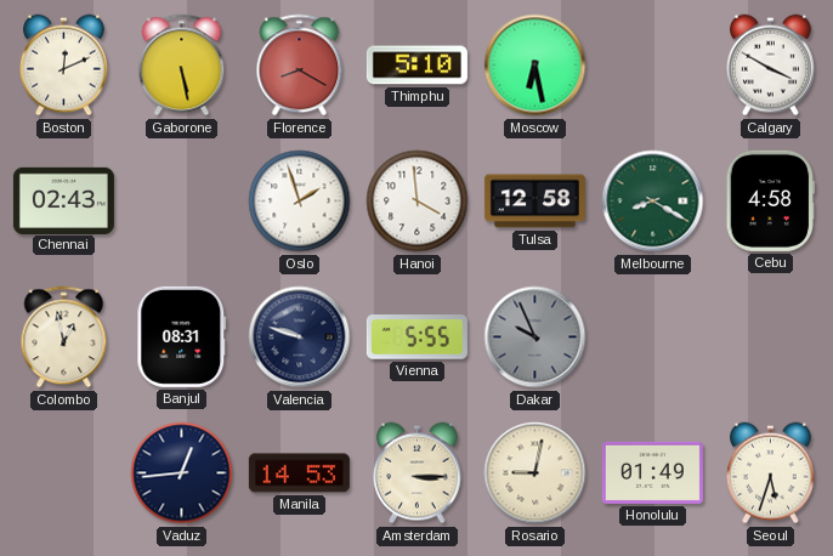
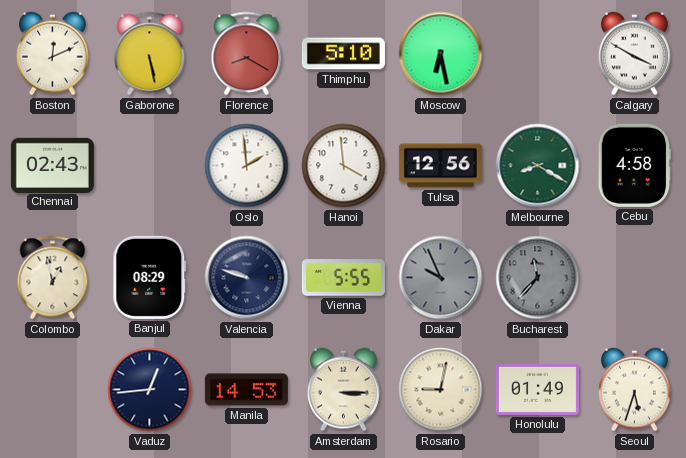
Oslo: 1:57 -> 1:59
Tulsa: 12:58 -> 12:56
Banjul: 08:31 -> 08:29
Bucharest: none -> 11:37
